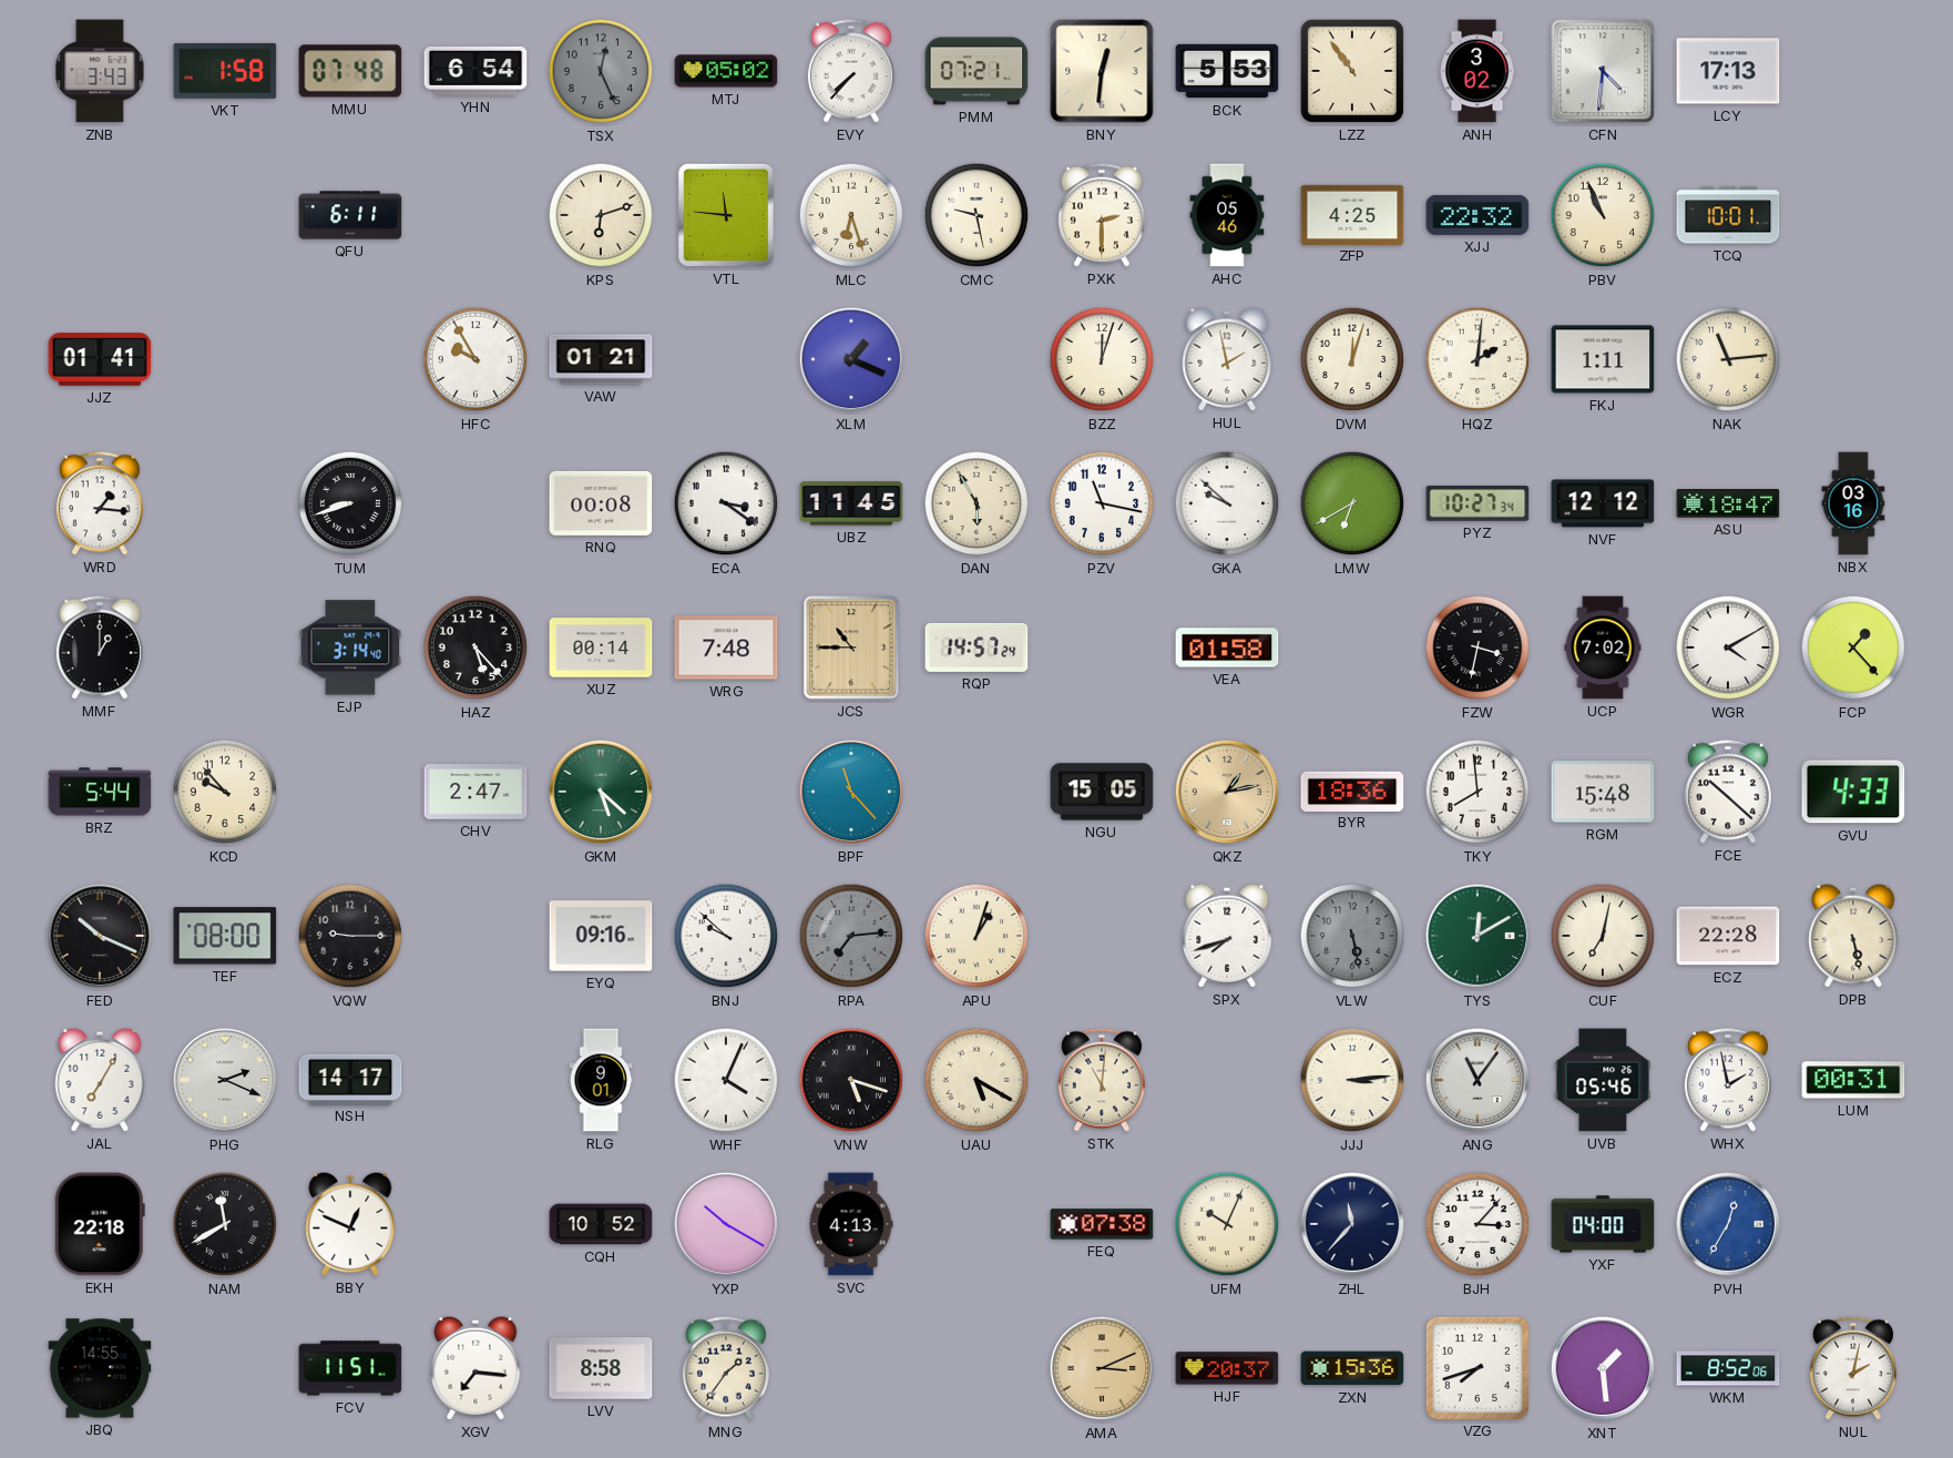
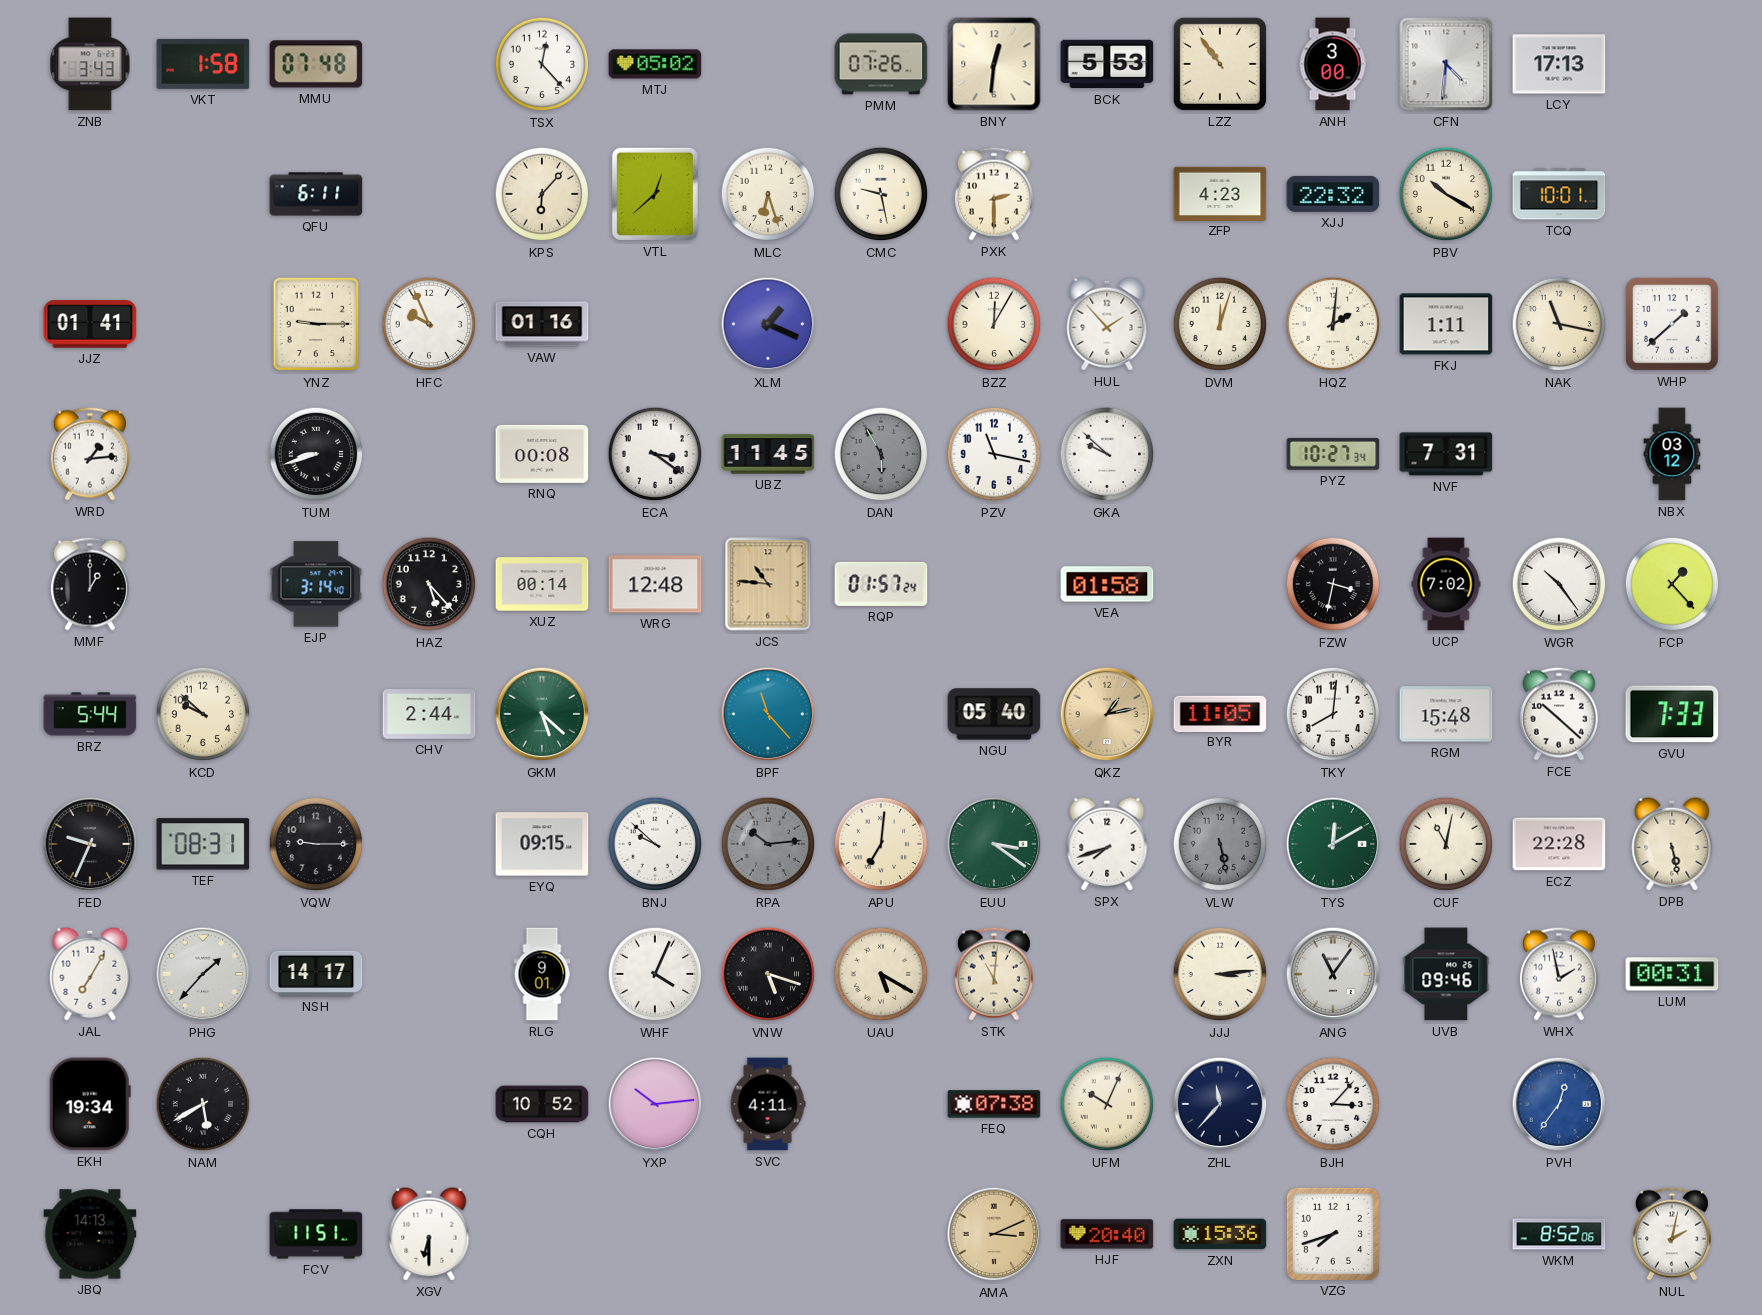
YHN: 6:54 -> none
TSX: 12:26 -> 12:23
TSX dial: grey -> white
EVY: 7:37 -> none
PMM: 07:21 -> 07:26
ANH: 3:02 -> 3:00
KPS: 6:12 -> 6:07
VTL: 11:46 -> 12:38
AHC: 05:46 -> none
ZFP: 4:25 -> 4:23
PBV: 10:56 -> 10:20
YNZ: none -> 9:15
HFC: 9:55 -> 9:56
VAW: 01:21 -> 01:16
BZZ: 12:03 -> 12:05
HUL: 1:58 -> 1:53
NAK: 11:14 -> 11:17
WHP: none -> 1:38
WRD: 1:16 -> 1:14
DAN dial: cream -> grey
LMW: 6:40 -> none
NVF: 12:12 -> 7:31
ASU: 18:47 -> none
NBX: 03:16 -> 03:12
WRG: 7:48 -> 12:48
JCS: 10:45 -> 10:46
RQP: 14:57 -> 01:57
WGR: 4:10 -> 10:24
KCD: 9:53 -> 9:52
CHV: 2:47 -> 2:44
NGU: 15:05 -> 05:40
BYR: 18:36 -> 11:05
TKY: 7:59 -> 8:01
GVU: 4:33 -> 7:33
FED: 10:19 -> 9:34
TEF: 08:00 -> 08:31
EYQ: 09:16 -> 09:15
RPA: 7:14 -> 10:14
APU: 1:03 -> 7:01
EUU: none -> 3:21
CUF: 7:02 -> 11:02
PHG: 2:19 -> 1:37
UVB: 05:46 -> 09:46
EKH: 22:18 -> 19:34
NAM: 11:40 -> 5:40
BBY: 12:49 -> none
YXP: 10:20 -> 10:14
SVC: 4:13 -> 4:11
YXF: 04:00 -> none
PVH: 12:35 -> 12:36
JBQ: 14:55 -> 14:13
XGV: 7:16 -> 6:30
LVV: 8:58 -> none
MNG: 1:36 -> none
HJF: 20:37 -> 20:40
XNT: 1:29 -> none
